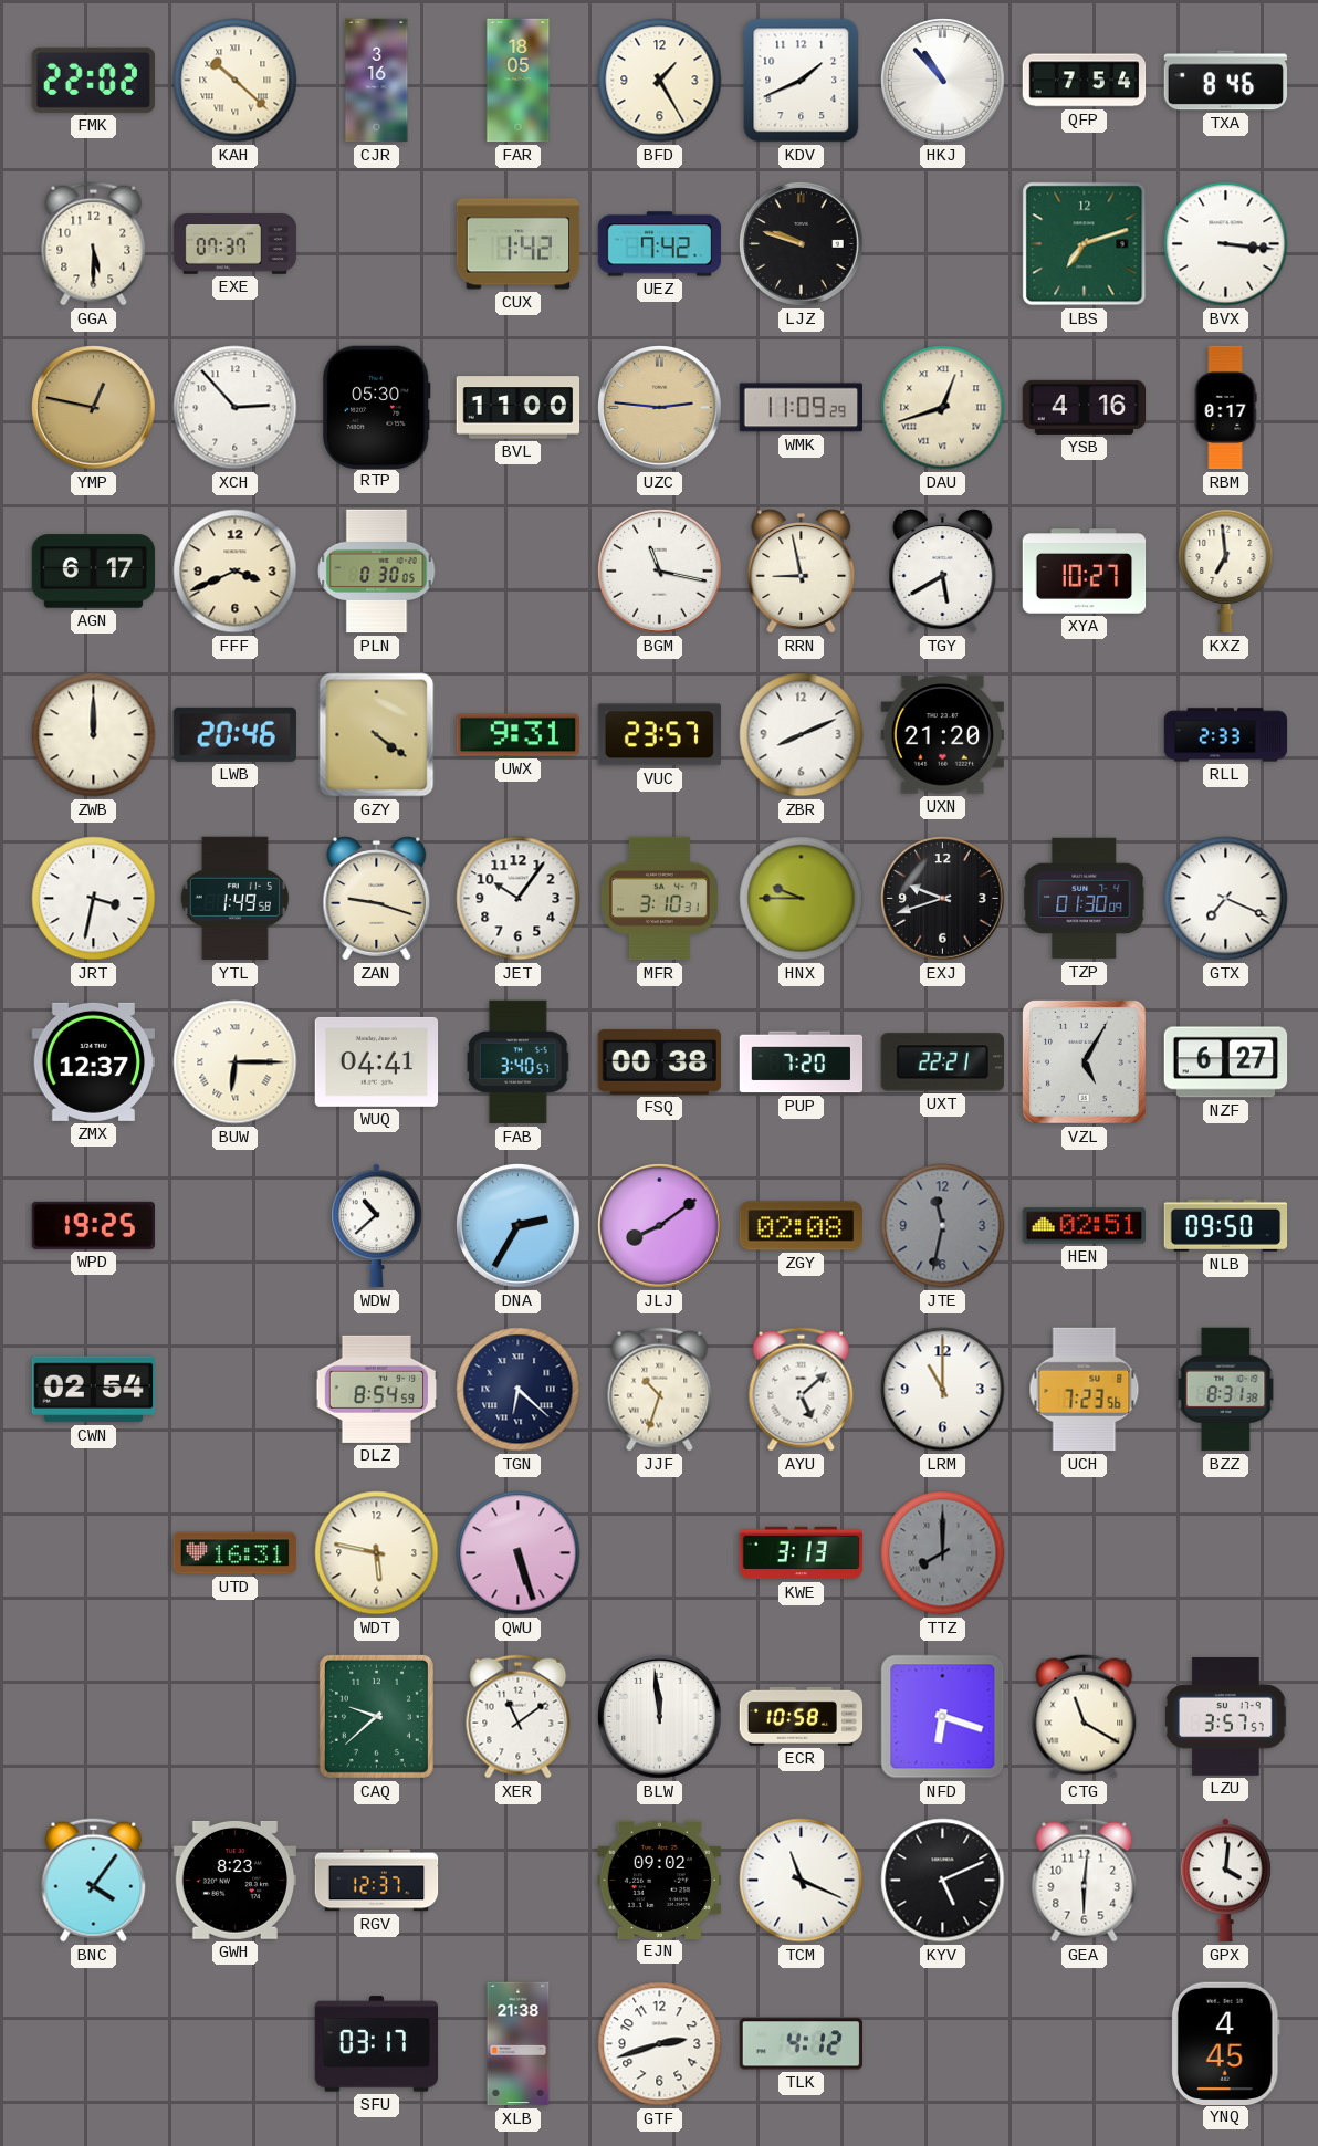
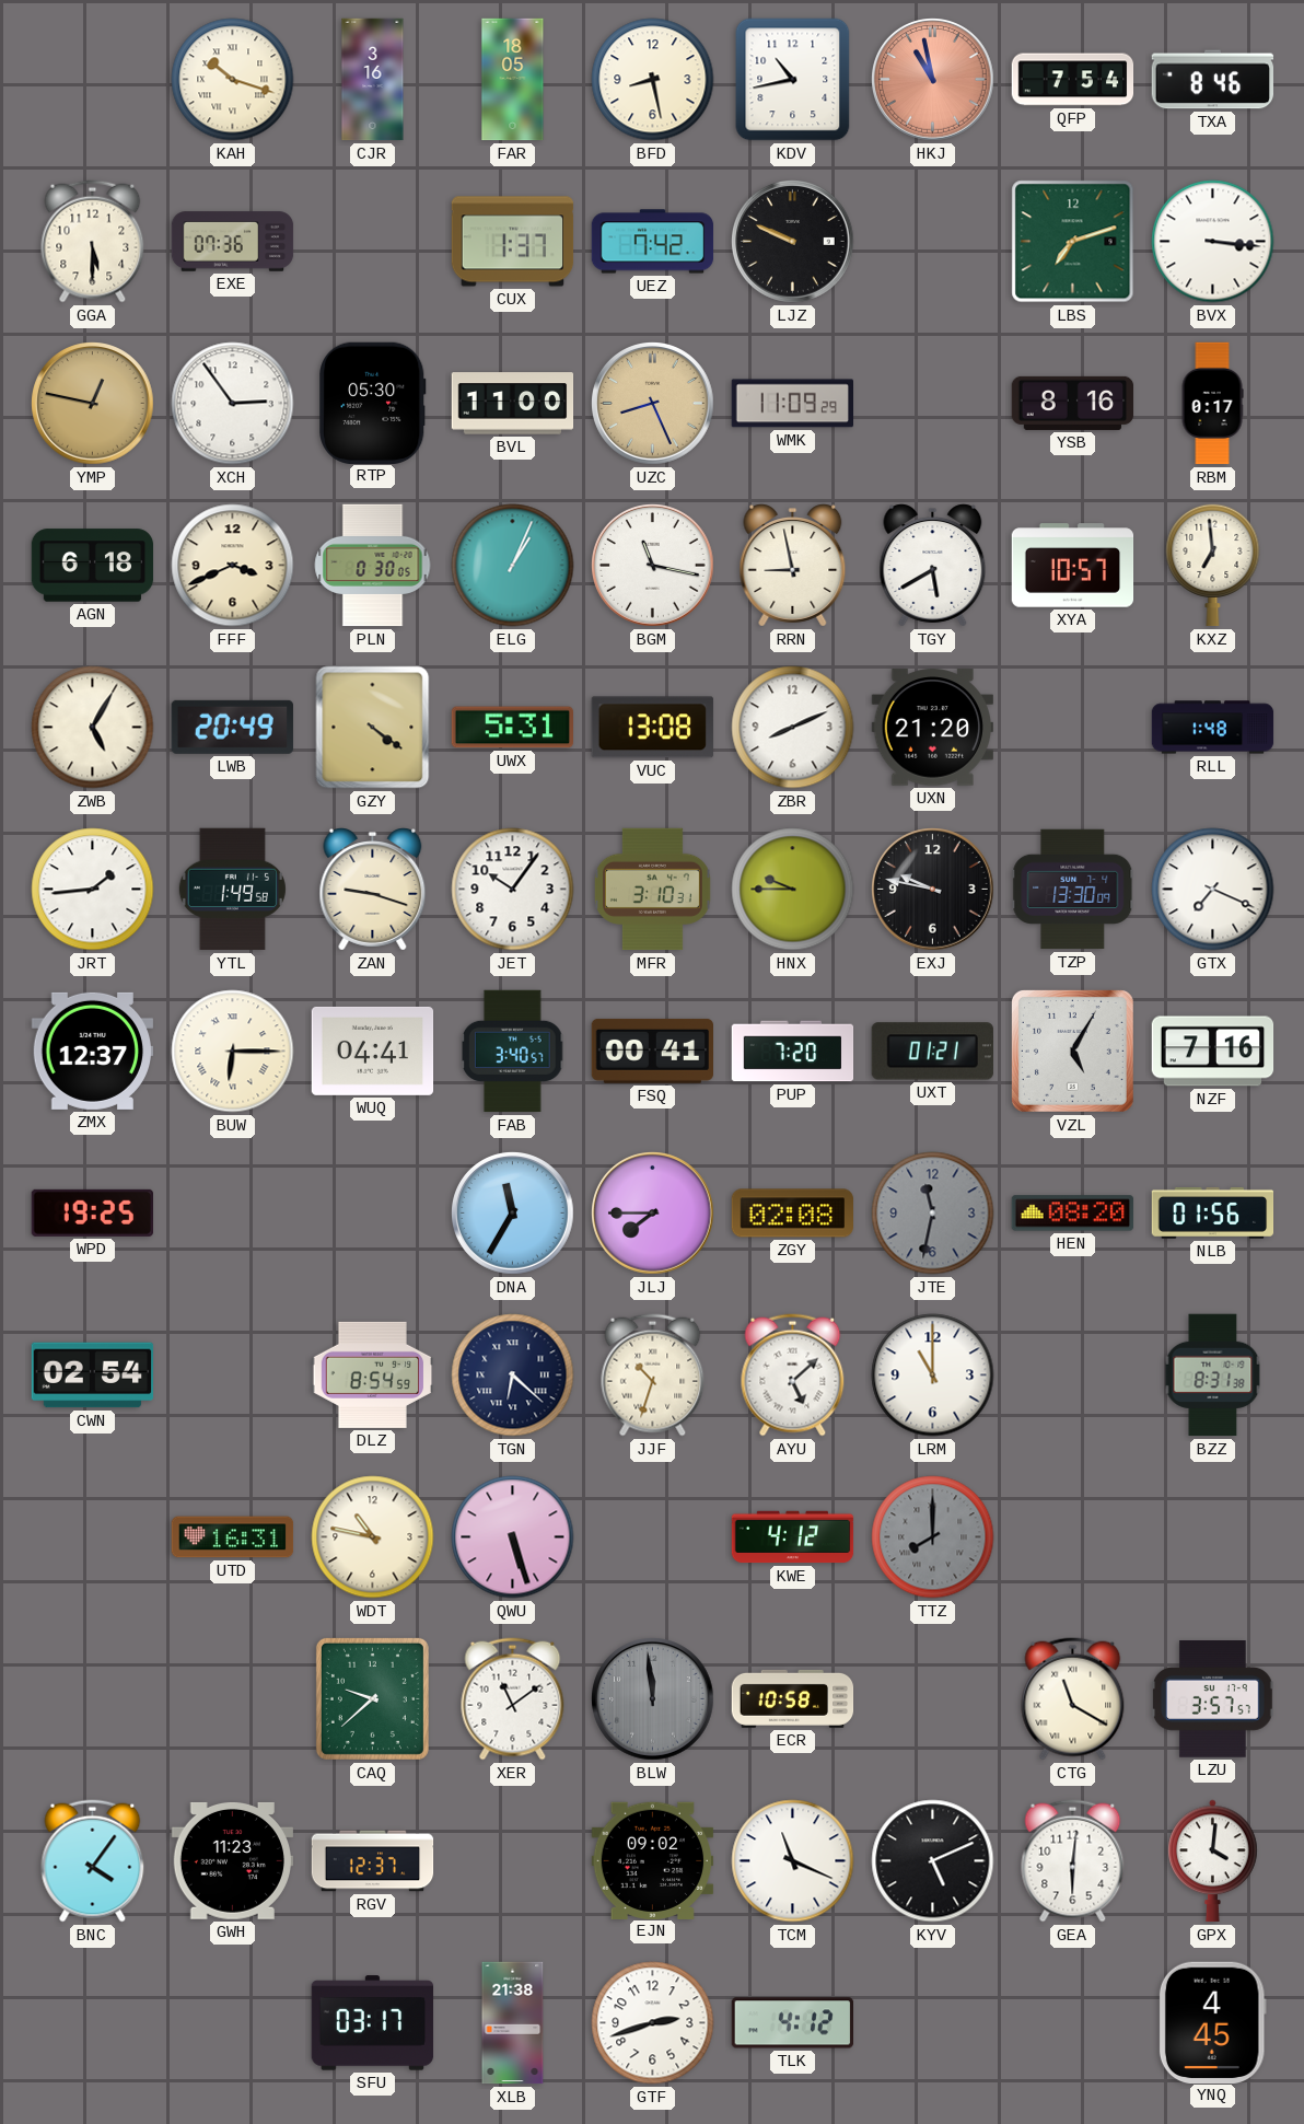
FMK: 22:02 -> none
KAH: 10:22 -> 10:18
BFD: 1:25 -> 8:28
KDV: 1:41 -> 10:43
HKJ: 10:53 -> 10:58
HKJ dial: white -> salmon
EXE: 07:37 -> 07:36
CUX: 1:42 -> 1:37
LJZ: 9:48 -> 9:49
XCH: 2:53 -> 2:54
UZC: 2:46 -> 8:26
DAU: 12:42 -> none
YSB: 4:16 -> 8:16
AGN: 6:17 -> 6:18
ELG: none -> 1:04
XYA: 10:27 -> 10:57
ZWB: 12:00 -> 5:05
LWB: 20:46 -> 20:49
UWX: 9:31 -> 5:31
VUC: 23:57 -> 13:08
RLL: 2:33 -> 1:48
JRT: 3:32 -> 1:44
EXJ: 9:42 -> 9:47
TZP: 01:30 -> 13:30
FSQ: 00:38 -> 00:41
UXT: 22:21 -> 01:21
NZF: 6:27 -> 7:16
WDW: 10:38 -> none
DNA: 2:35 -> 11:35
JLJ: 8:09 -> 7:45
HEN: 02:51 -> 08:20
NLB: 09:50 -> 01:56
UCH: 7:23 -> none
WDT: 5:47 -> 10:47
KWE: 3:13 -> 4:12
BLW dial: white -> grey
NFD: 6:18 -> none
GWH: 8:23 -> 11:23
